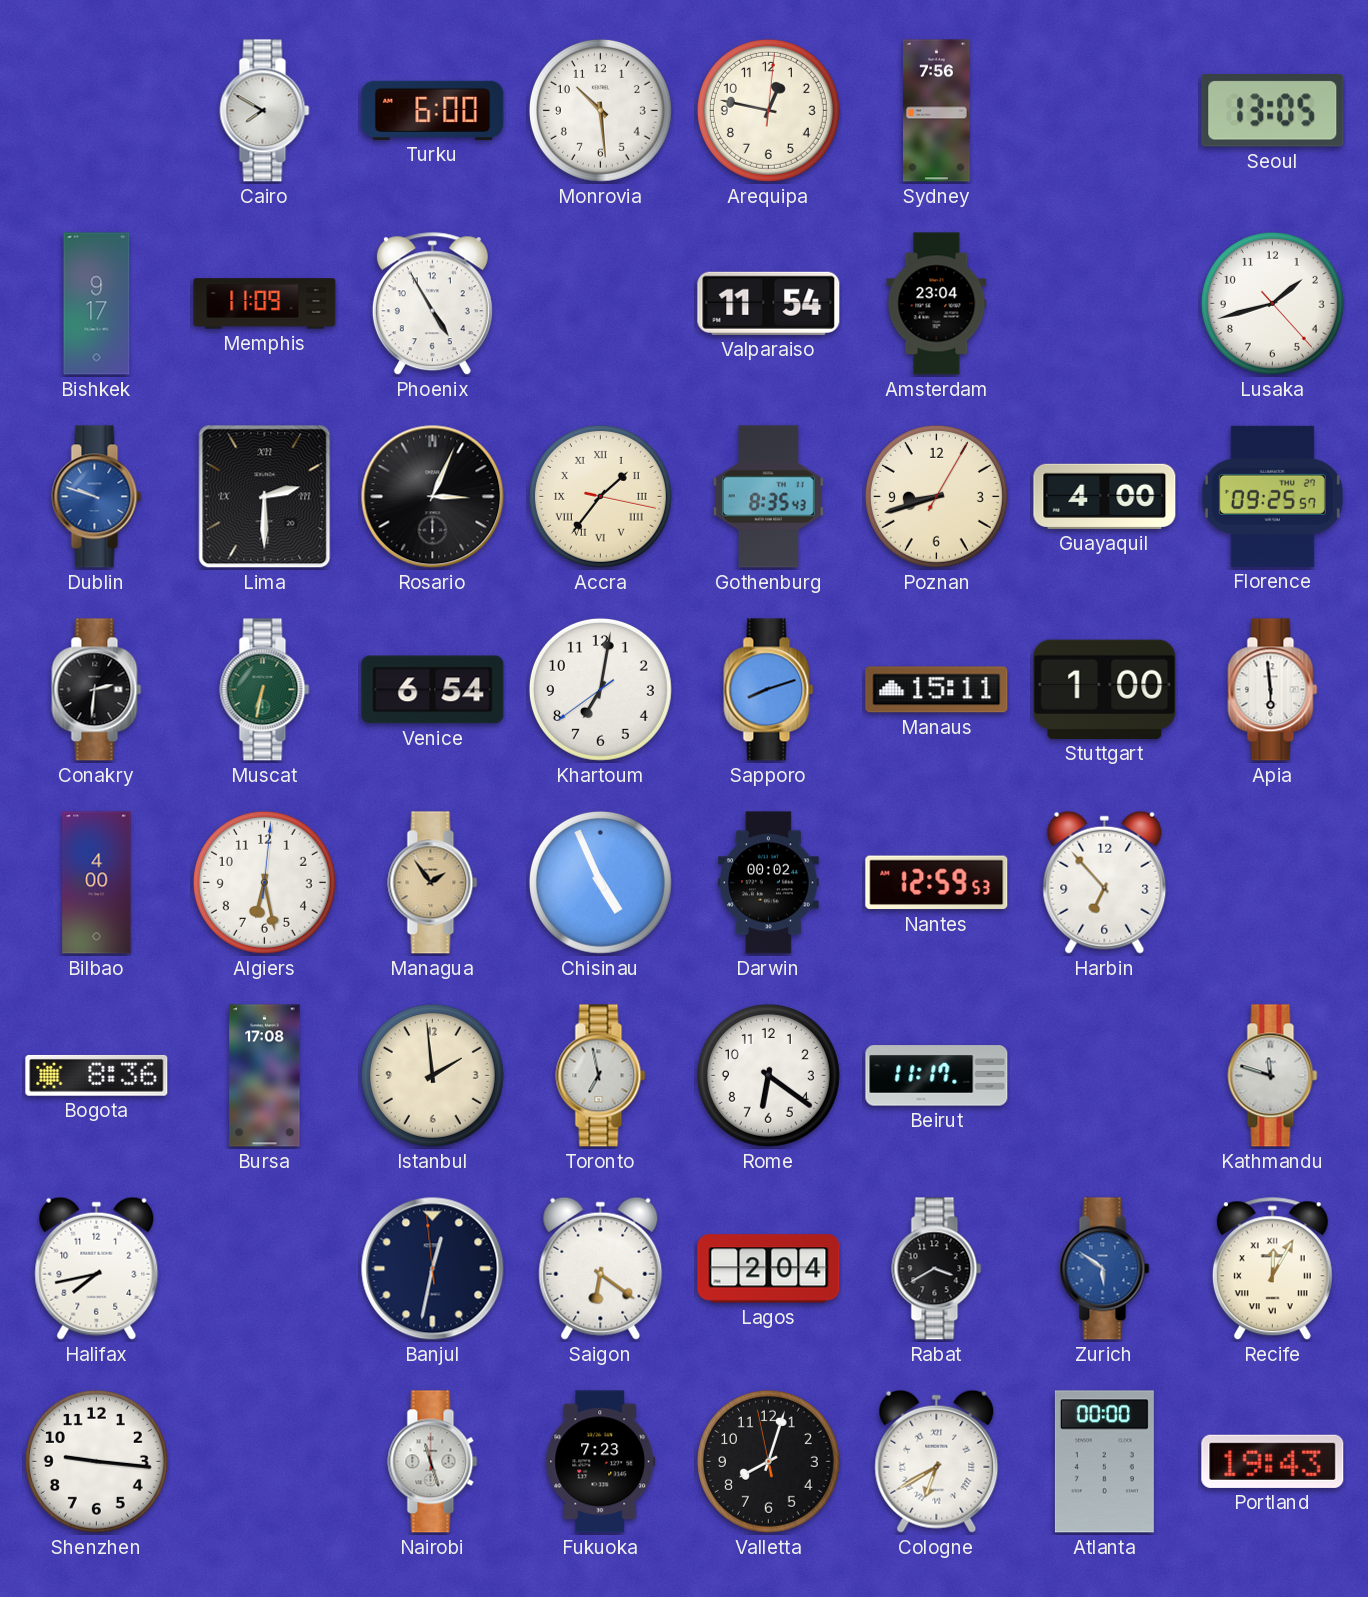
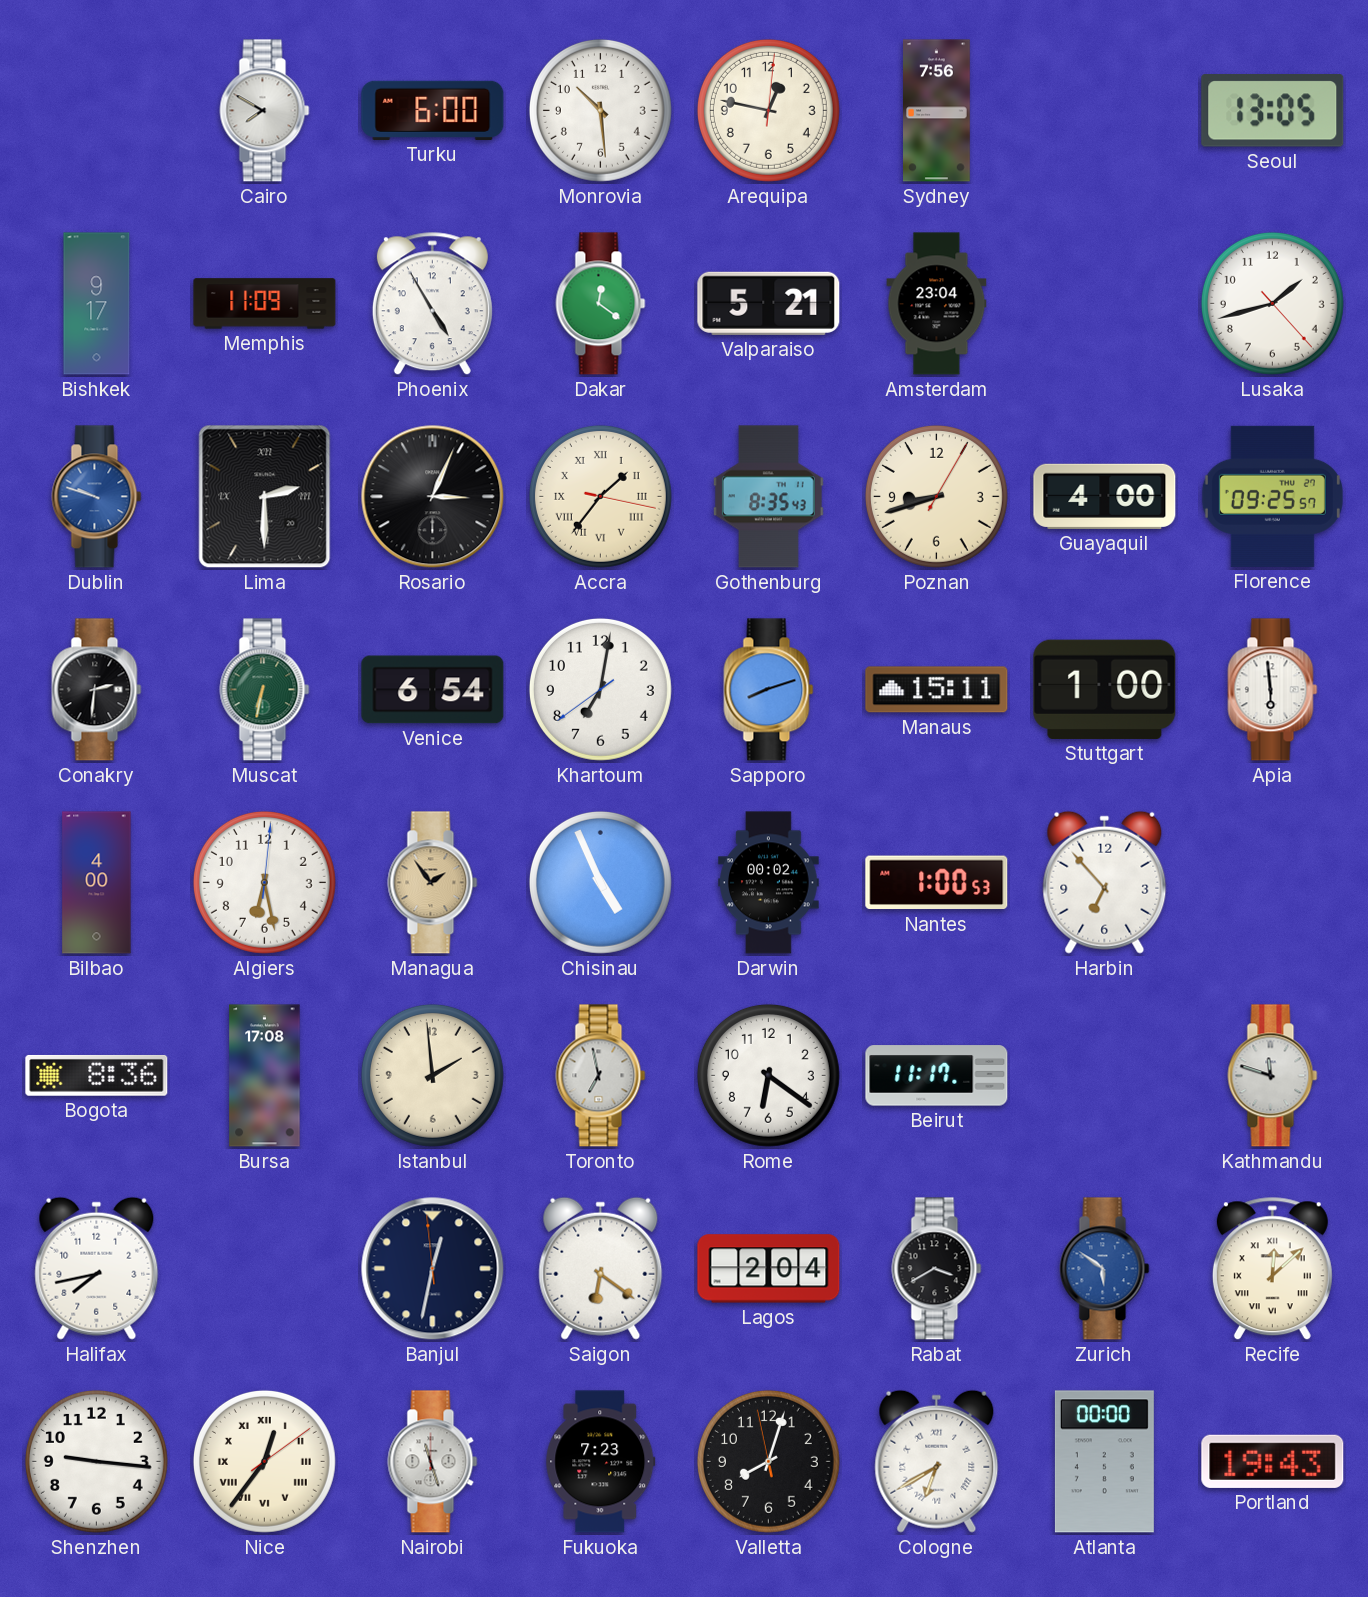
Dakar: none -> 12:21
Valparaiso: 11:54 -> 5:21
Nantes: 12:59 -> 1:00
Recife: 12:05 -> 12:08
Nice: none -> 12:36
